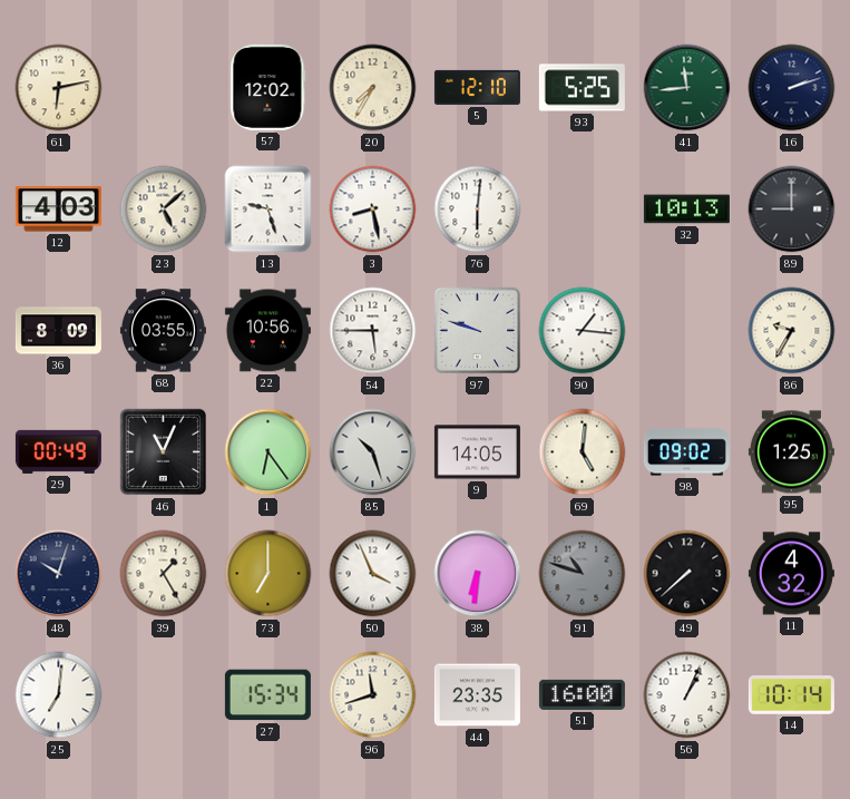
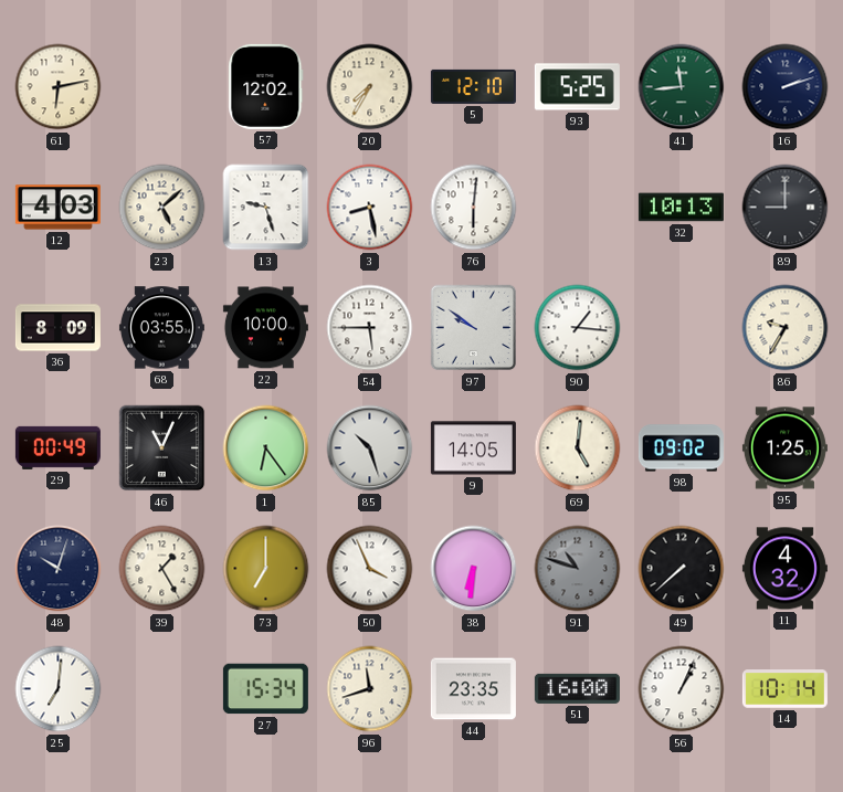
22: 10:56 -> 10:00
97: 9:48 -> 9:51
